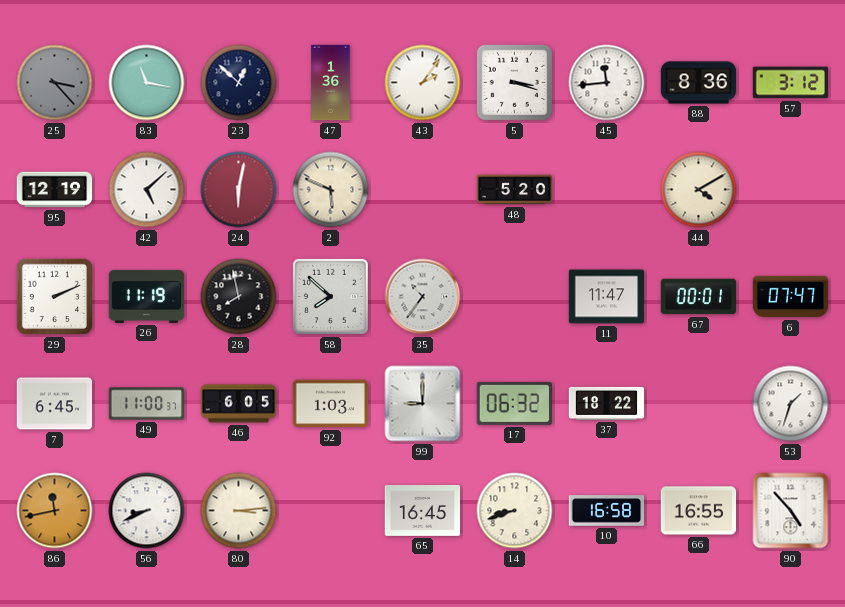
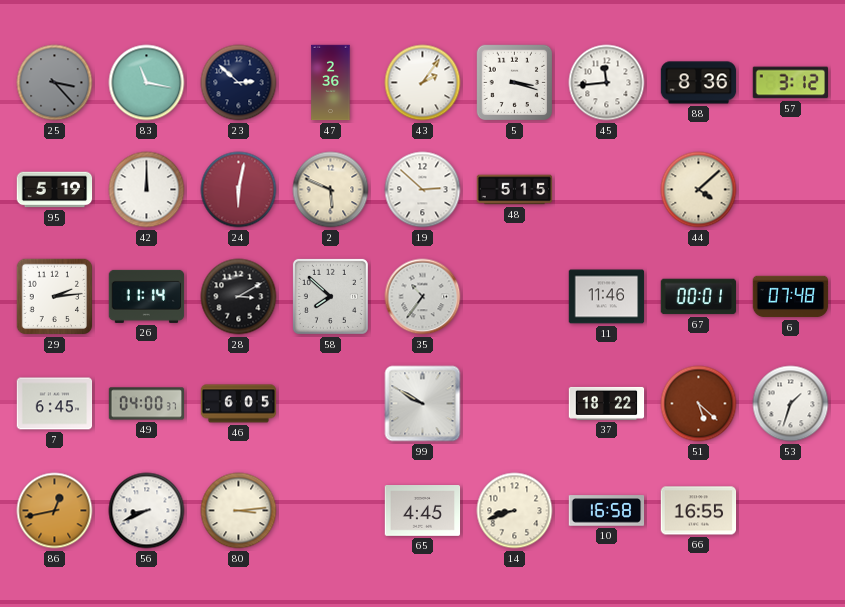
23: 12:52 -> 2:52
47: 1:36 -> 2:36
95: 12:19 -> 5:19
42: 5:08 -> 12:00
19: none -> 2:52
48: 5:20 -> 5:15
44: 4:10 -> 4:08
29: 2:11 -> 2:14
26: 11:19 -> 11:14
28: 7:58 -> 3:10
11: 11:47 -> 11:46
6: 07:47 -> 07:48
49: 11:00 -> 04:00
92: 1:03 -> none
99: 9:00 -> 9:50
17: 06:32 -> none
51: none -> 5:22
86: 11:43 -> 12:43
65: 16:45 -> 4:45
90: 4:53 -> none
